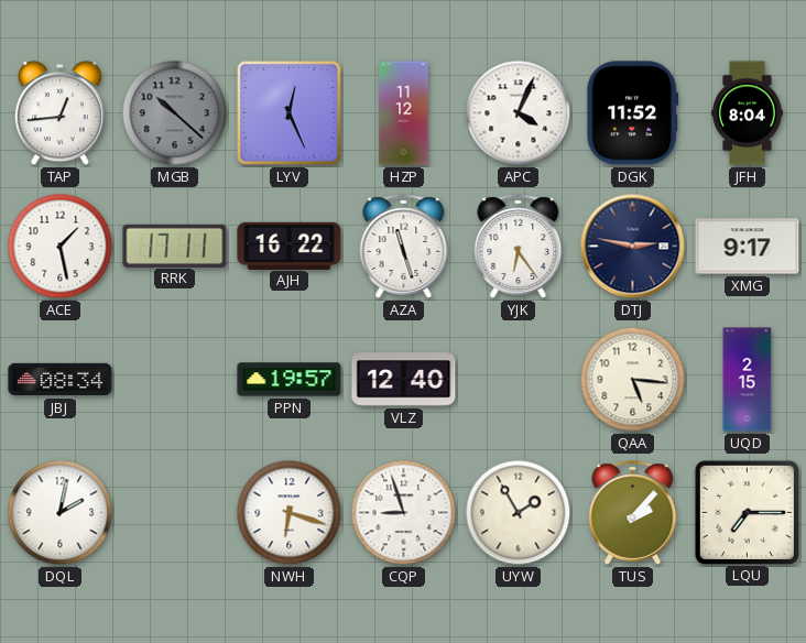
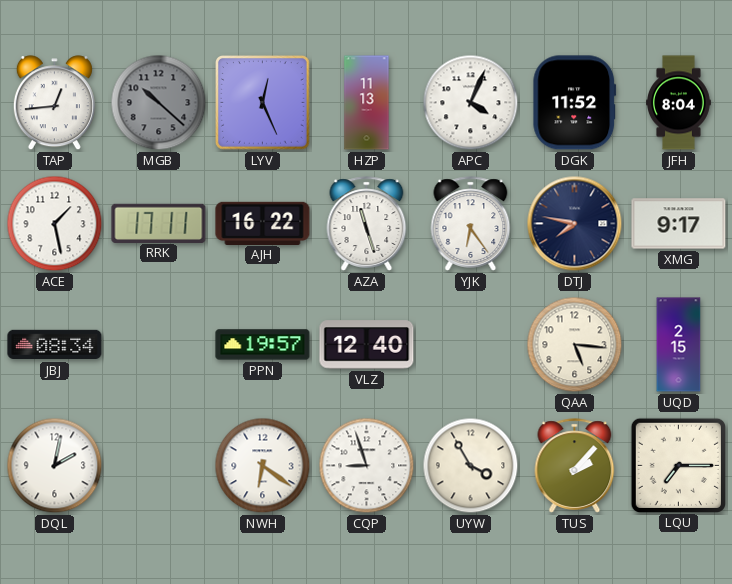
HZP: 11:12 -> 11:13
DTJ: 2:47 -> 7:47
NWH: 6:18 -> 6:21
UYW: 1:55 -> 3:55
